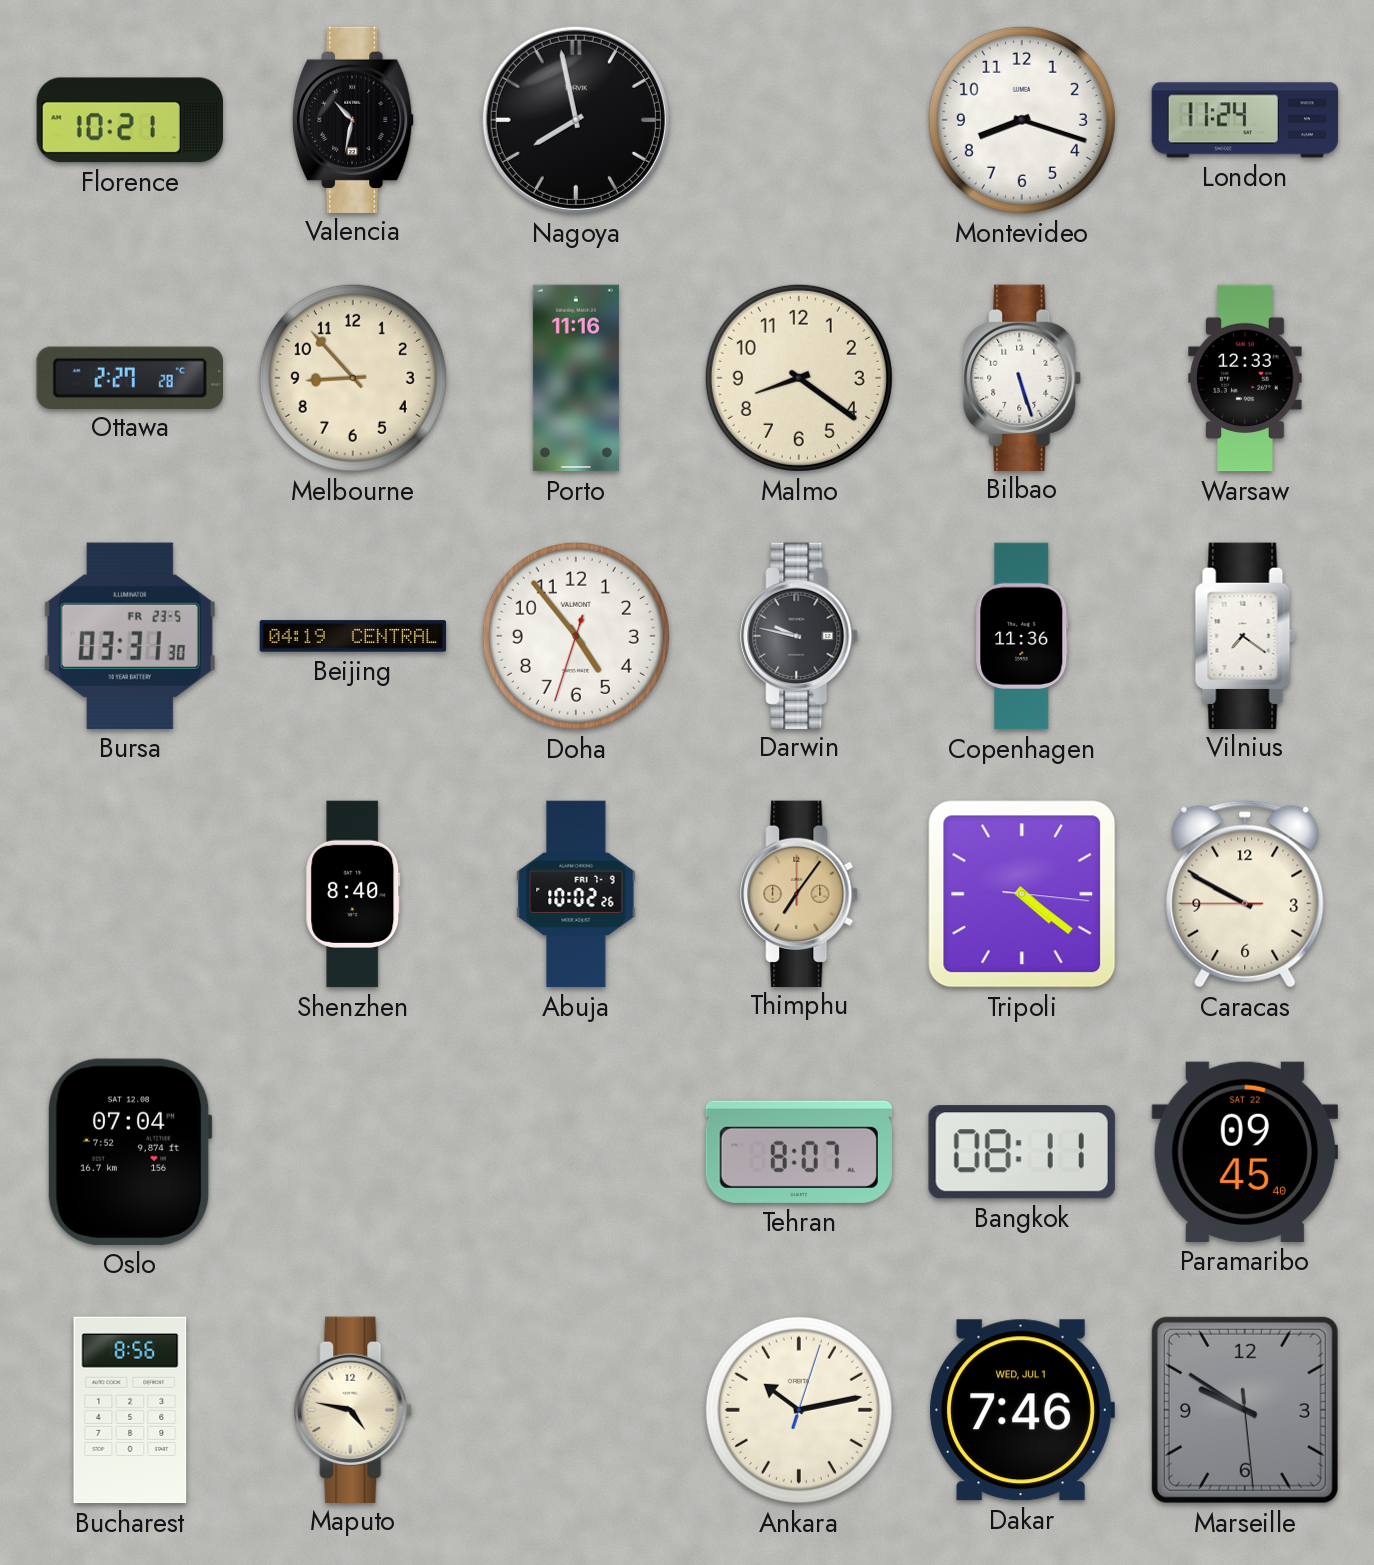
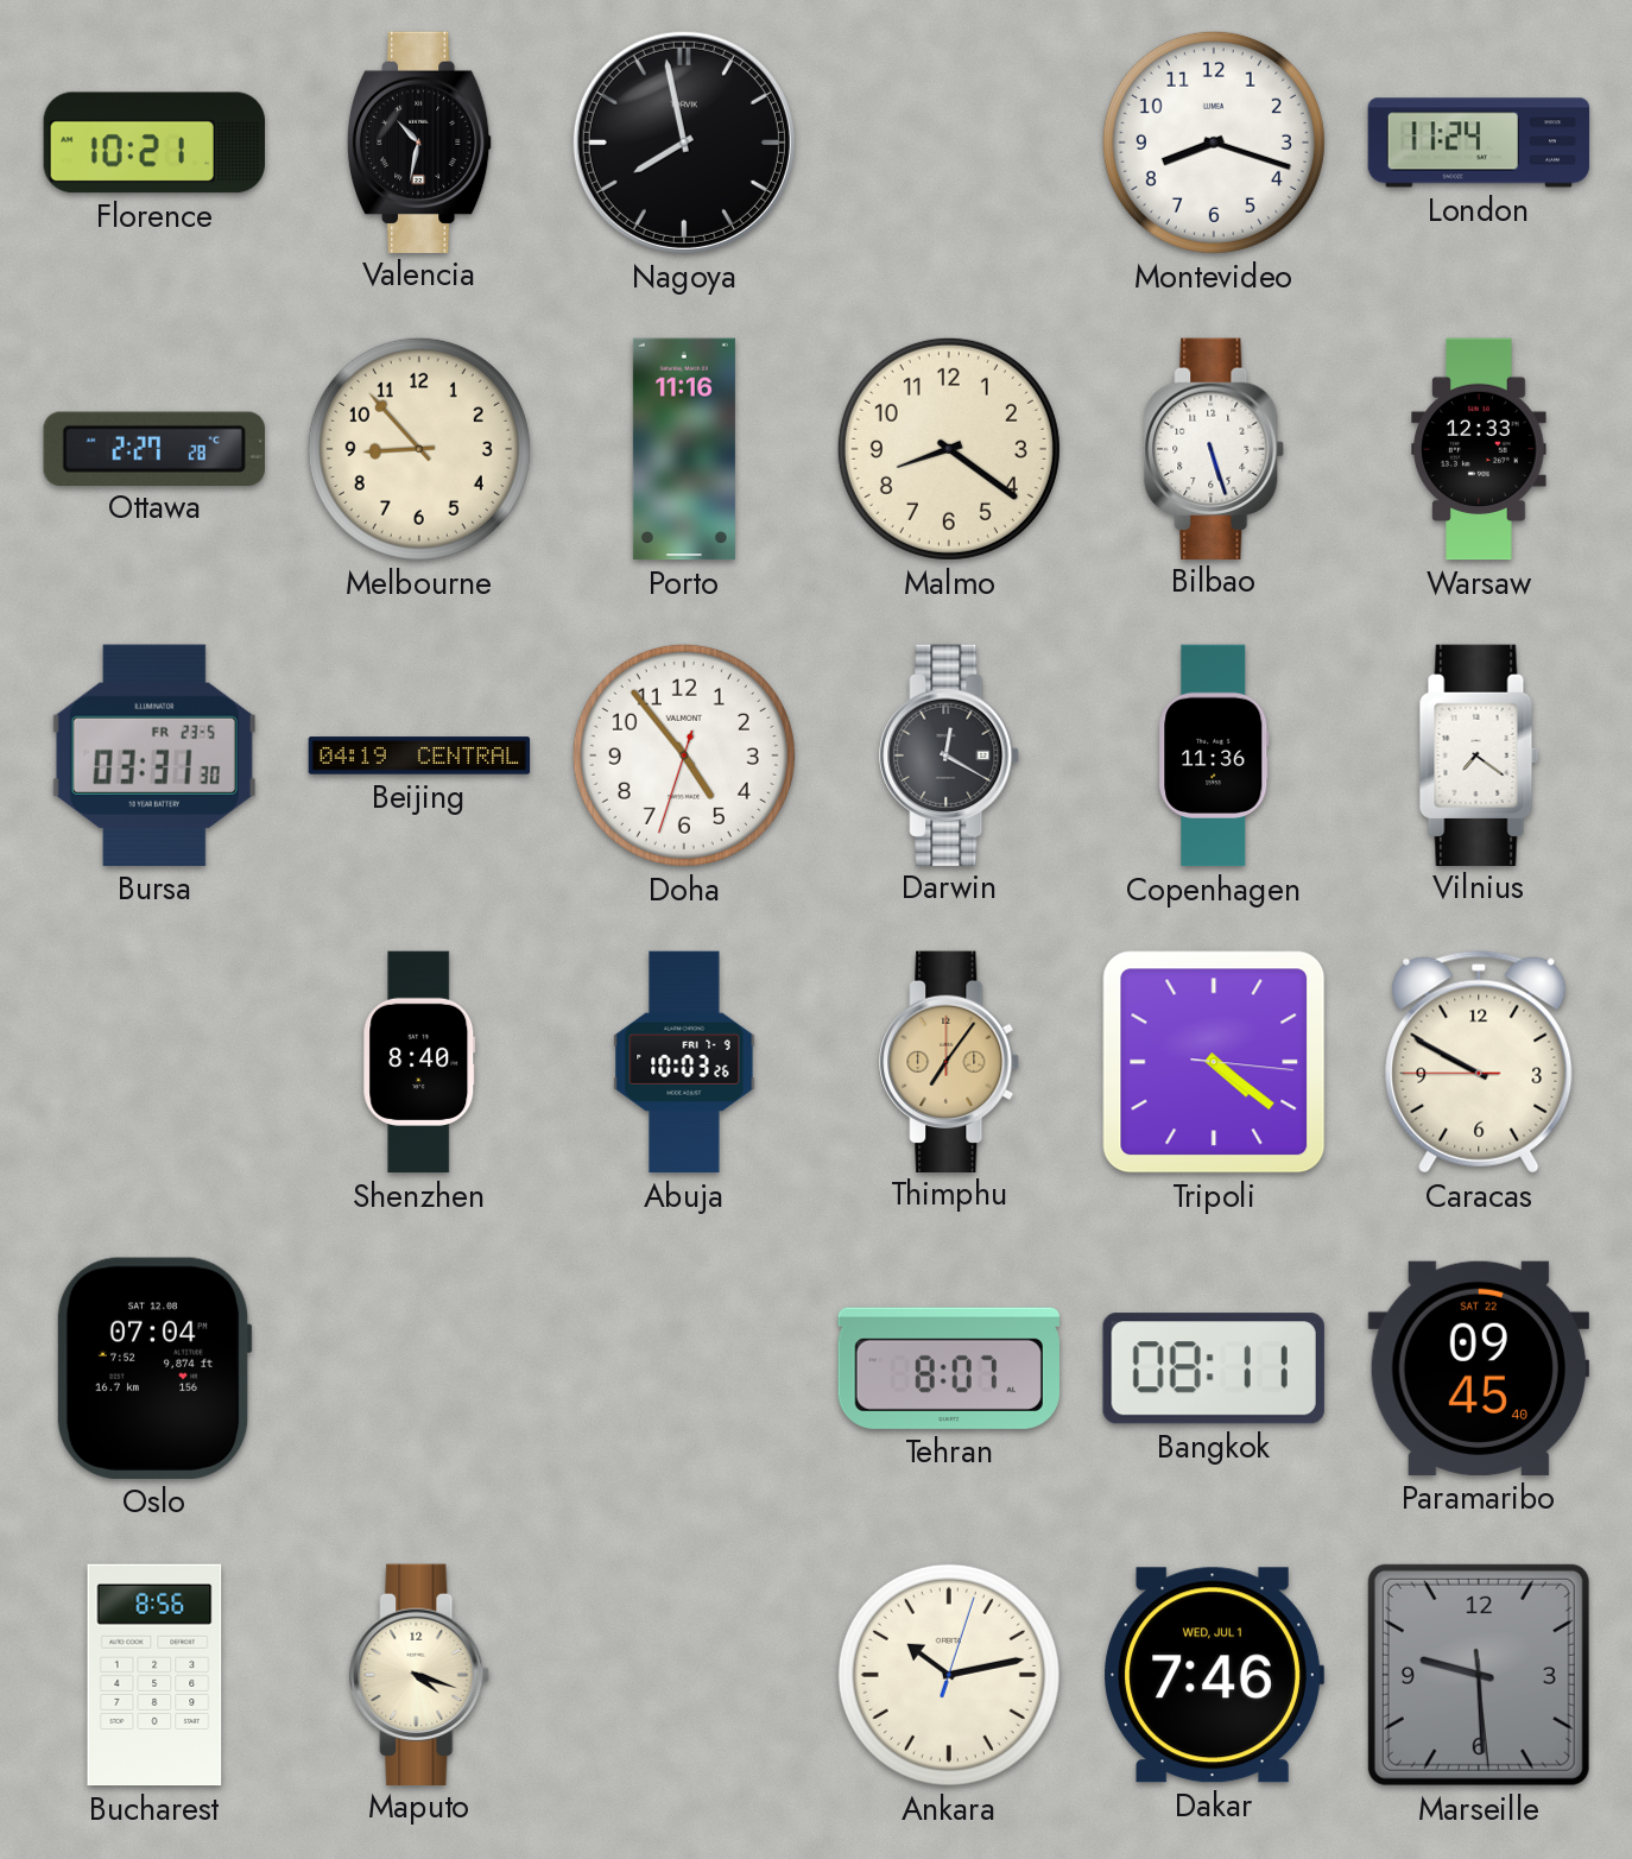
Darwin: 9:47 -> 12:20
Abuja: 10:02 -> 10:03
Maputo: 4:47 -> 4:18
Marseille: 9:50 -> 9:29
